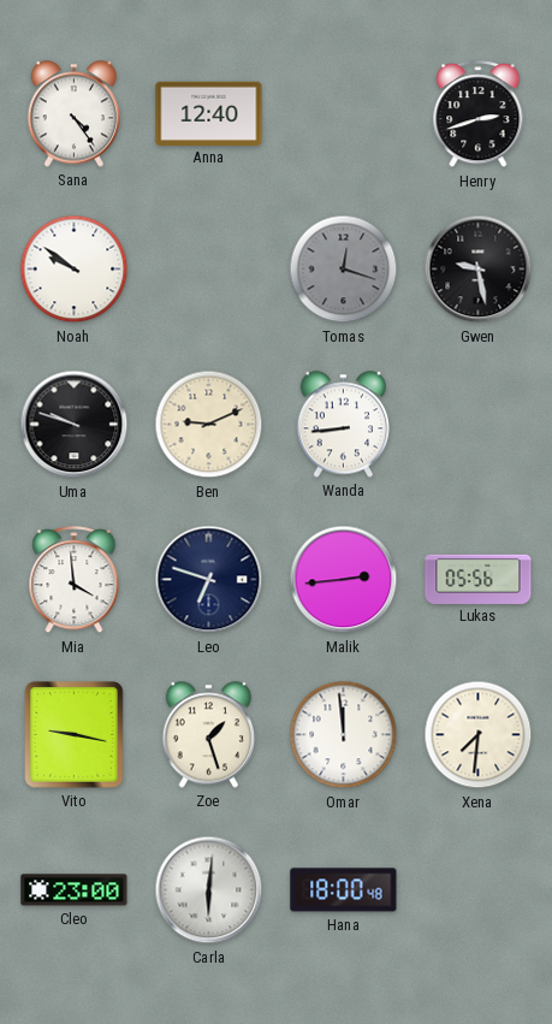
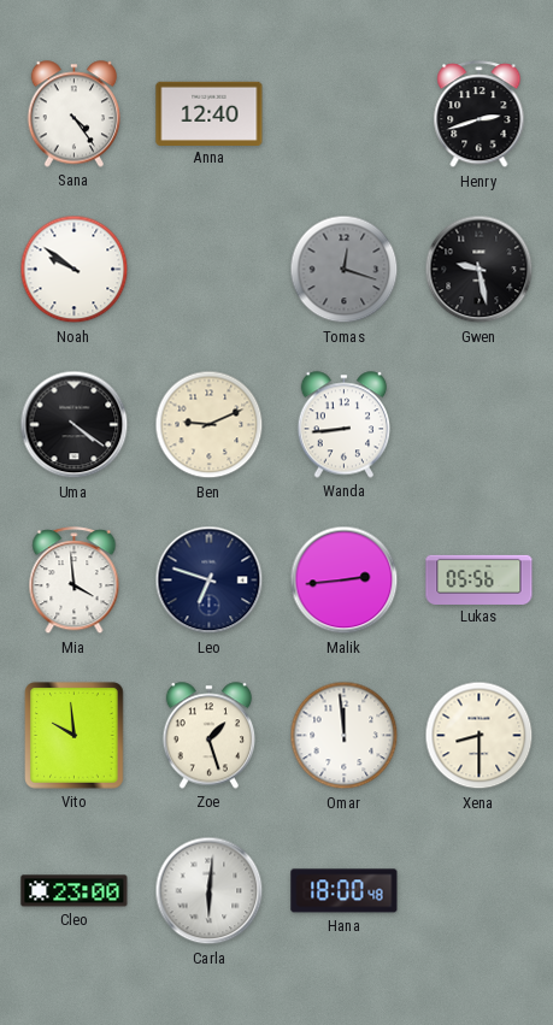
Uma: 9:48 -> 4:21
Vito: 9:17 -> 9:59
Xena: 7:31 -> 8:30
